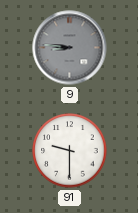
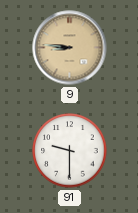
9 dial: grey -> champagne
